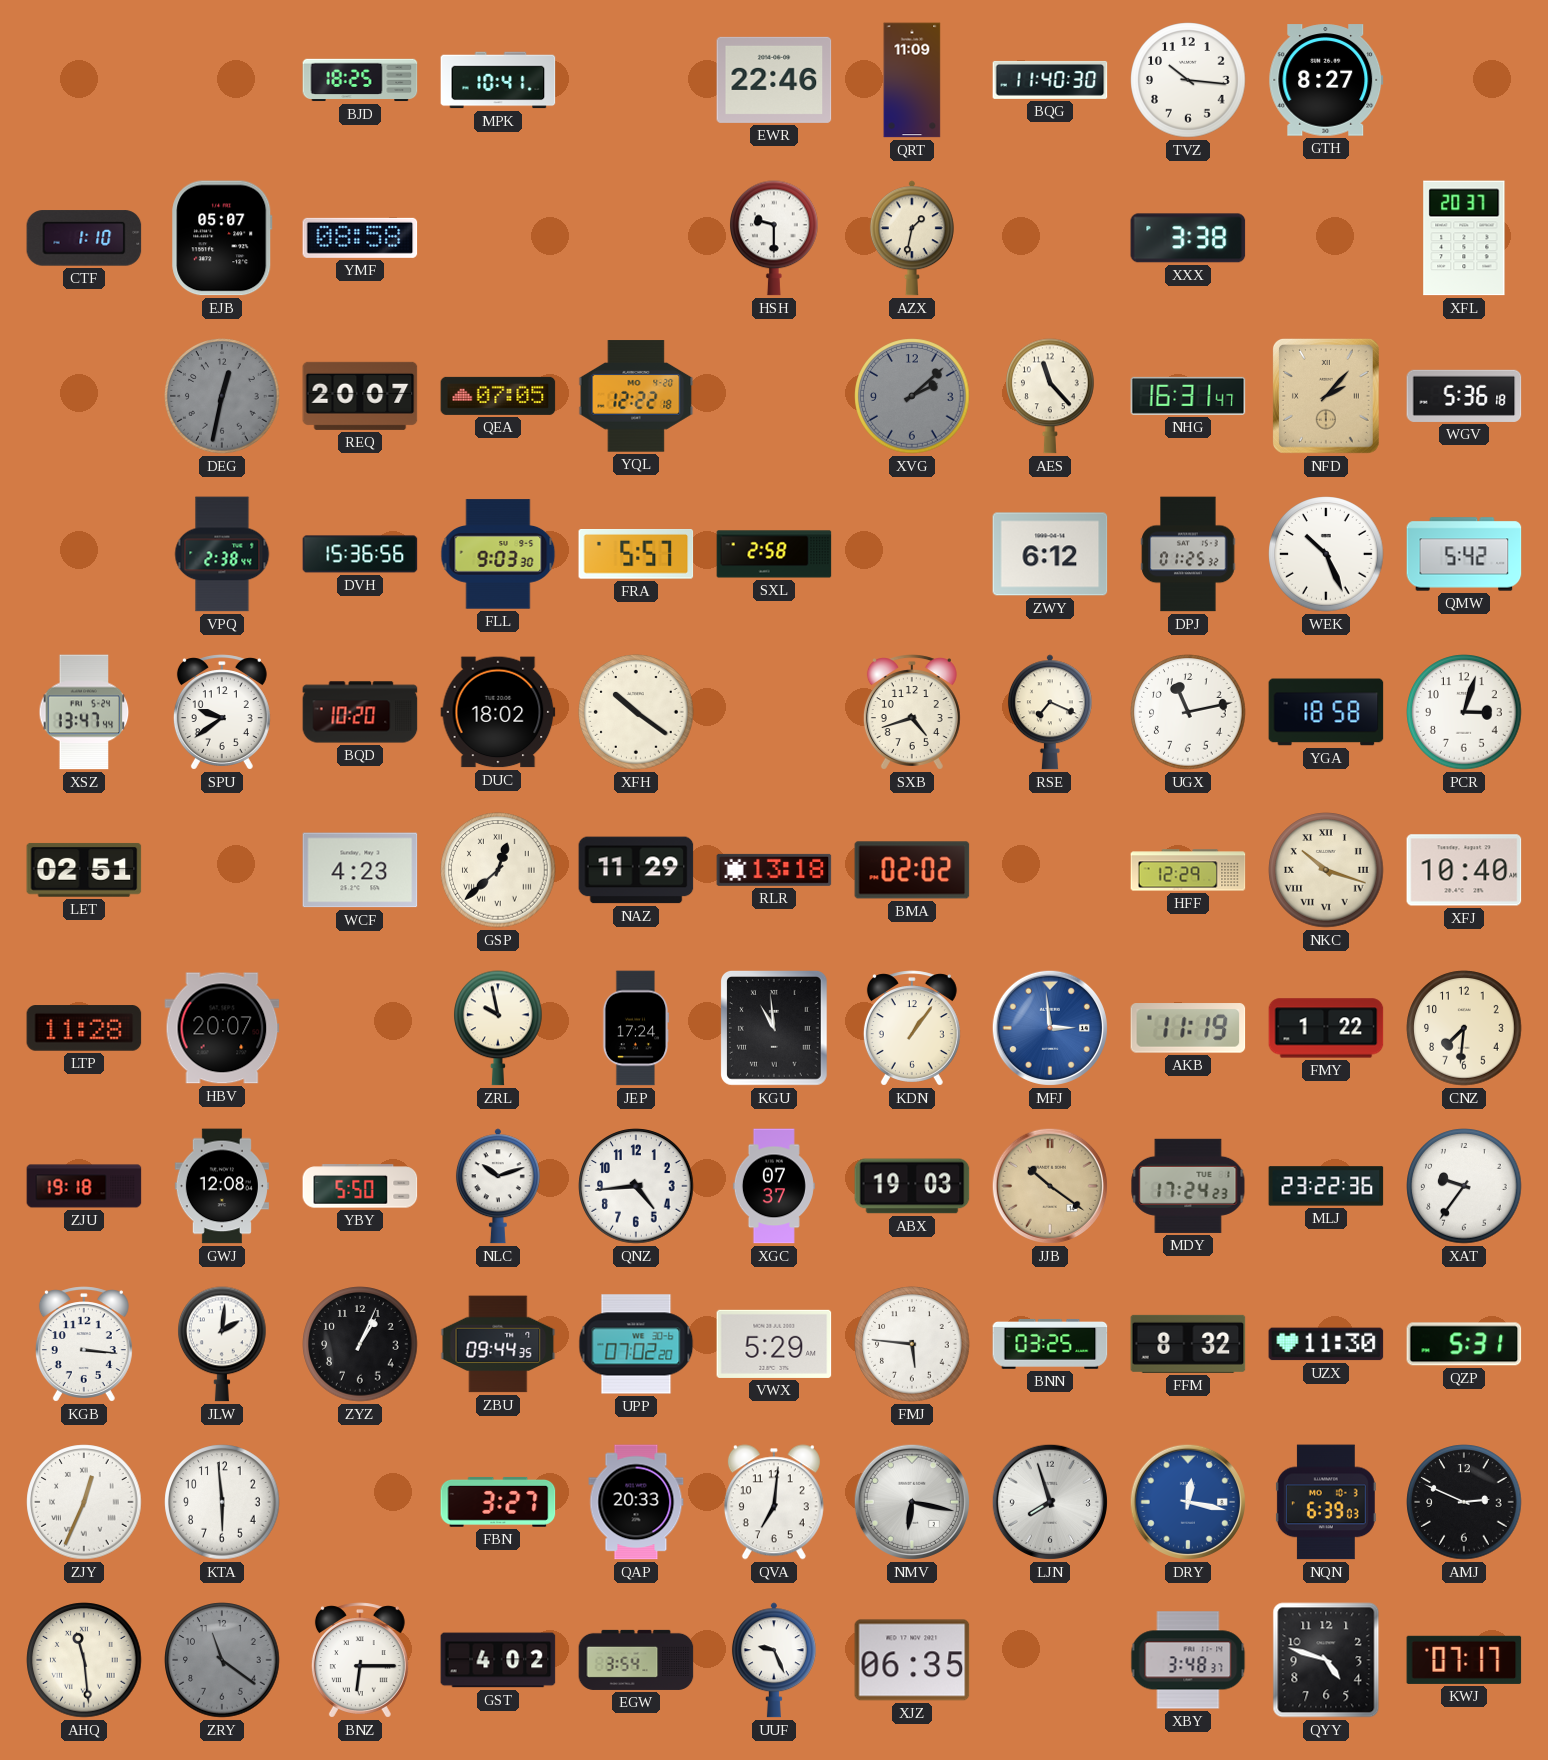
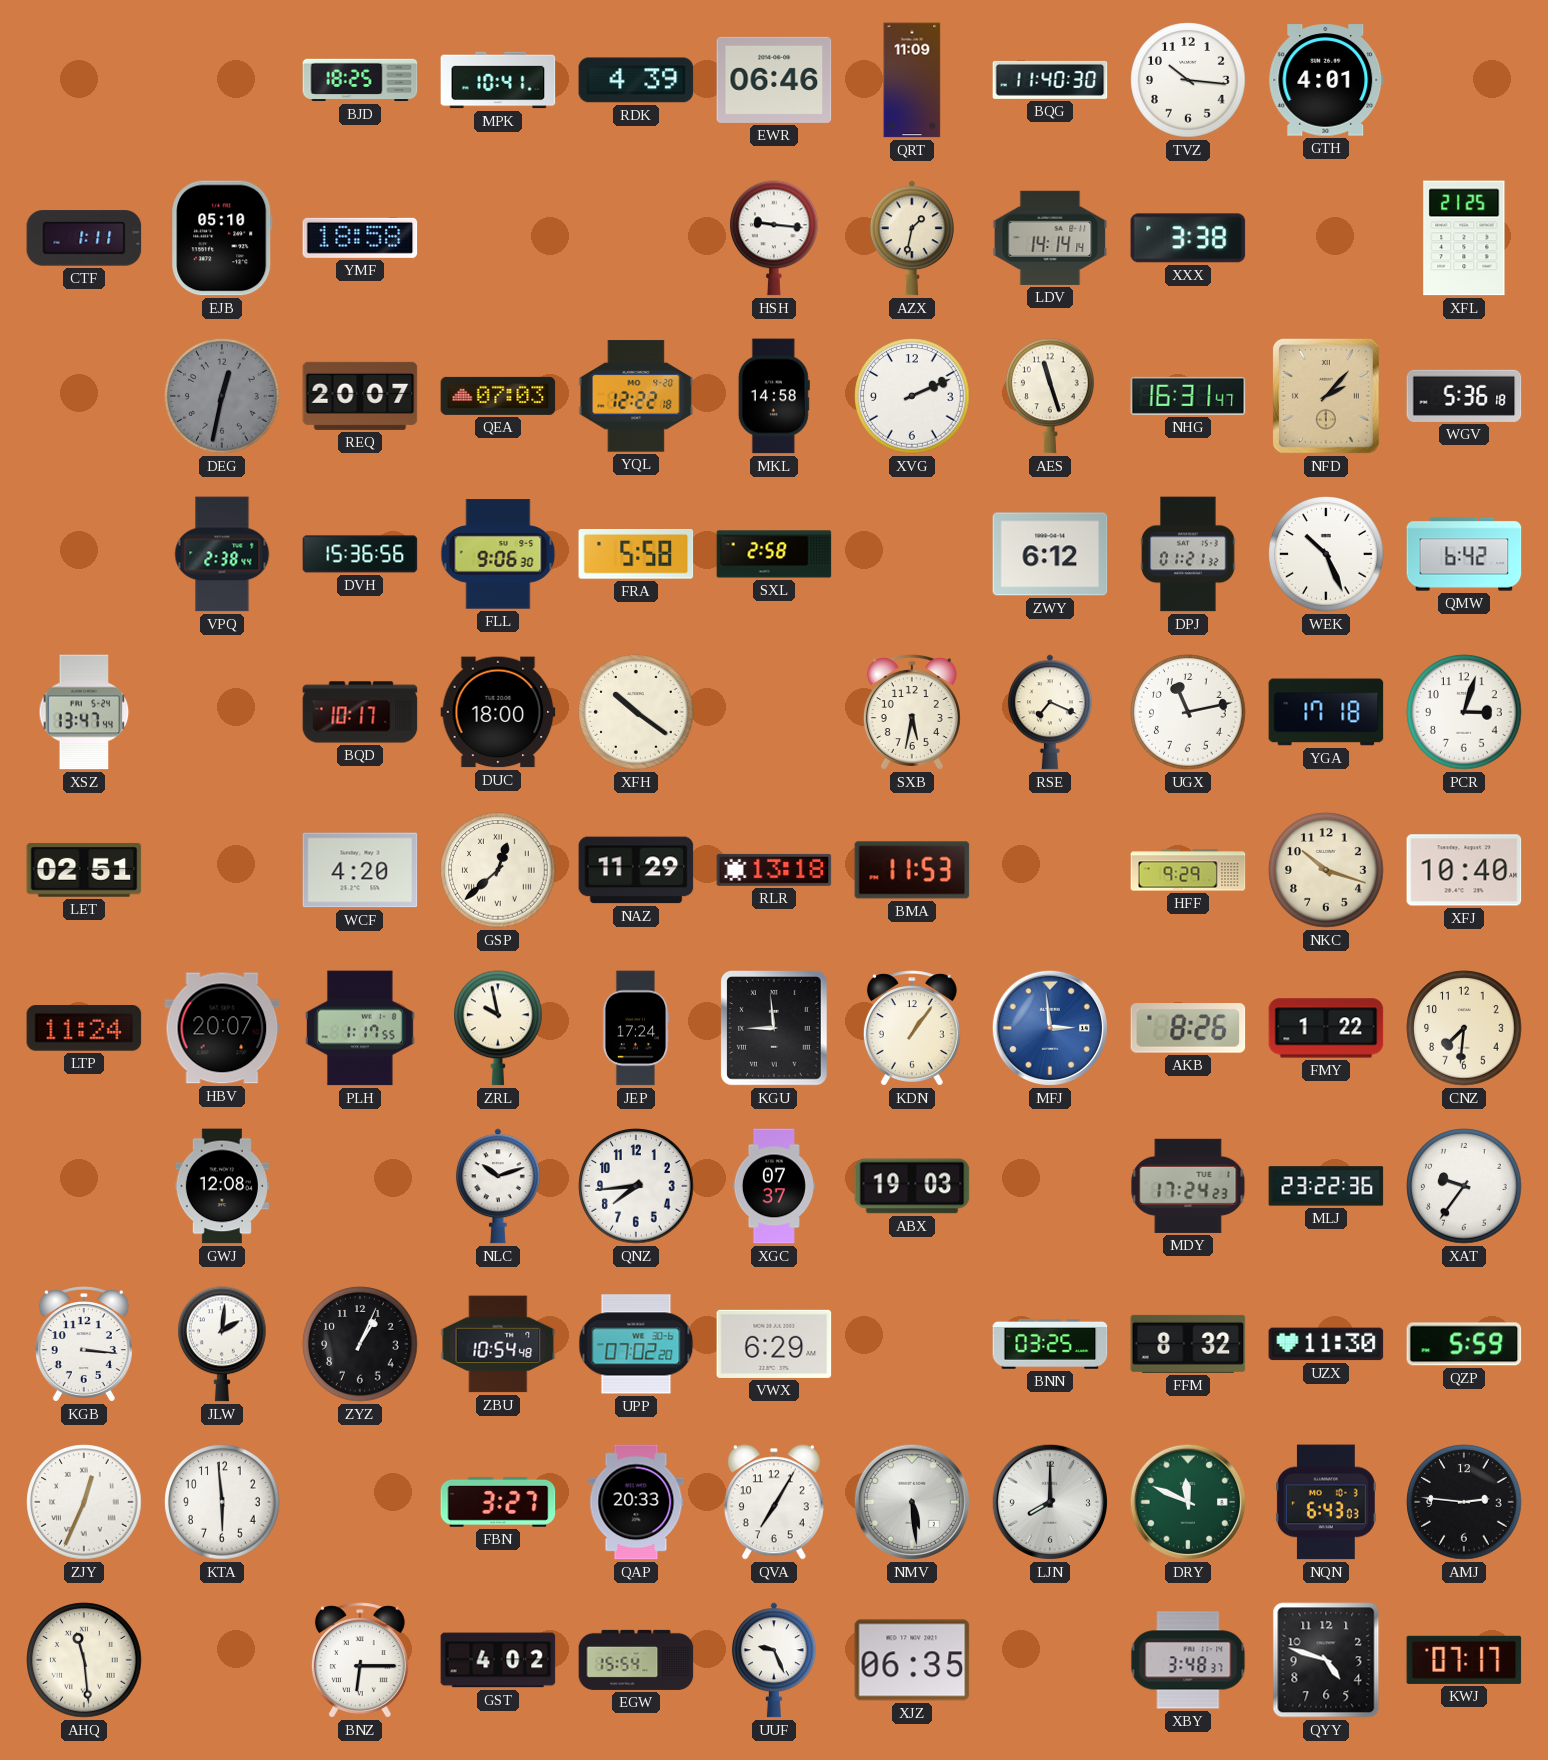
RDK: none -> 4:39
EWR: 22:46 -> 06:46
GTH: 8:27 -> 4:01
CTF: 1:10 -> 1:11
EJB: 05:07 -> 05:10
YMF: 08:58 -> 18:58
HSH: 9:30 -> 9:16
LDV: none -> 14:14
XFL: 20:37 -> 21:25
QEA: 07:05 -> 07:03
MKL: none -> 14:58
XVG: 2:08 -> 2:11
XVG dial: grey -> white
AES: 11:23 -> 11:27
FLL: 9:03 -> 9:06
FRA: 5:57 -> 5:58
DPJ: 01:25 -> 01:21
QMW: 5:42 -> 6:42
SPU: 9:39 -> none
BQD: 10:20 -> 10:17
DUC: 18:02 -> 18:00
SXB: 4:42 -> 5:32
YGA: 18:58 -> 17:18
WCF: 4:23 -> 4:20
BMA: 02:02 -> 11:53
HFF: 12:29 -> 9:29
NKC numerals: Roman -> Arabic
LTP: 11:28 -> 11:24
PLH: none -> 1:17
KGU: 10:59 -> 8:59
AKB: 11:19 -> 8:26
ZJU: 19:18 -> none
YBY: 5:50 -> none
QNZ: 4:44 -> 7:44
JJB: 10:21 -> none
ZBU: 09:44 -> 10:54
VWX: 5:29 -> 6:29
FMJ: 5:46 -> none
QZP: 5:31 -> 5:59
QVA: 7:01 -> 7:05
NMV: 6:17 -> 5:29
LJN: 7:57 -> 8:00
DRY: 12:17 -> 11:49
DRY dial: blue -> green
NQN: 6:39 -> 6:43
AMJ: 2:49 -> 2:46
ZRY: 11:21 -> none
EGW: 3:54 -> 15:54
